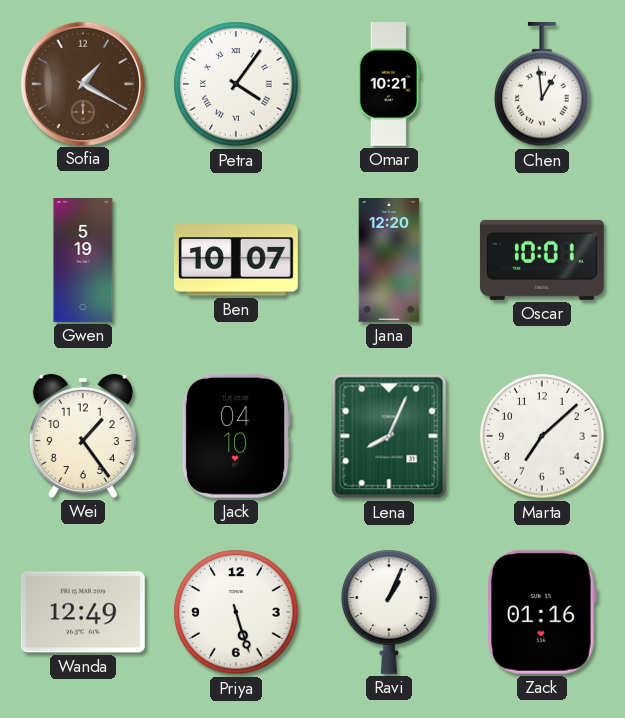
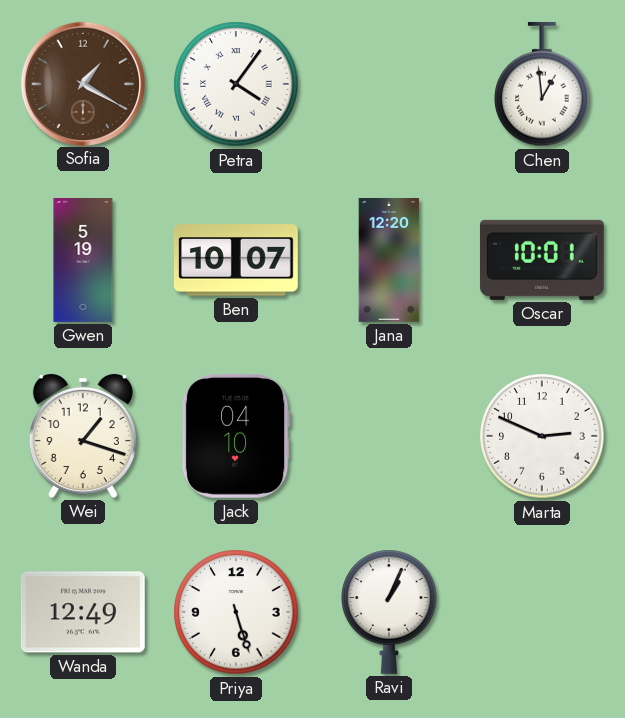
Omar: 10:21 -> none
Wei: 1:24 -> 1:18
Lena: 8:04 -> none
Marta: 7:08 -> 2:49
Zack: 01:16 -> none
